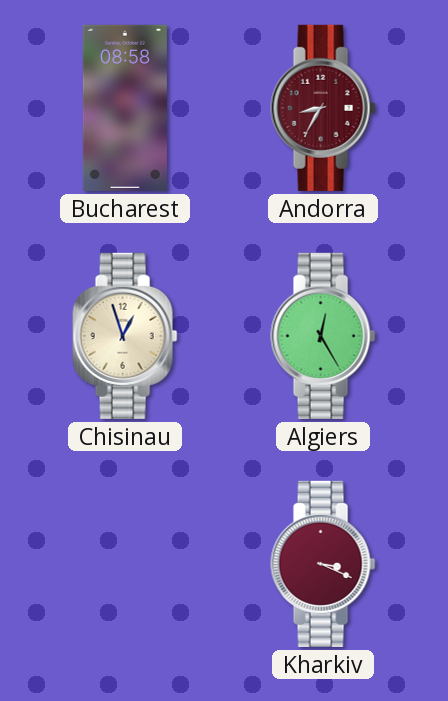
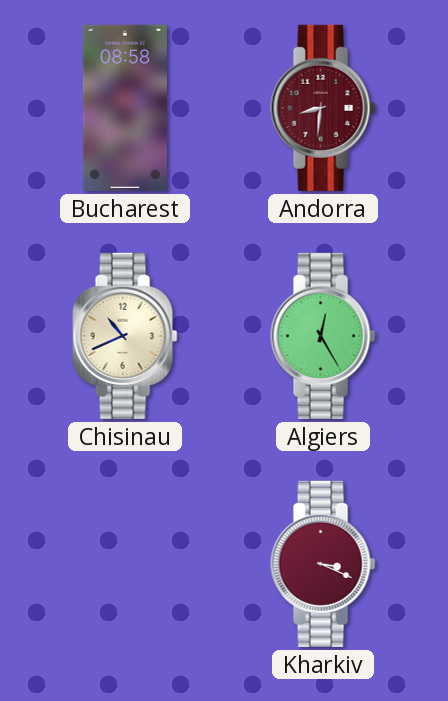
Andorra: 8:35 -> 8:31
Chisinau: 12:57 -> 10:41
